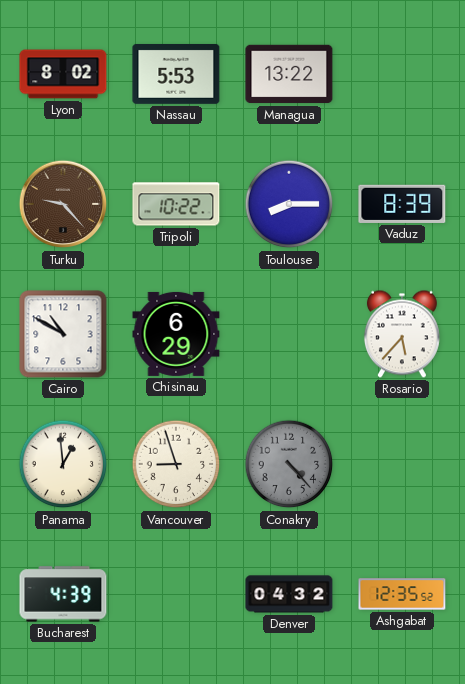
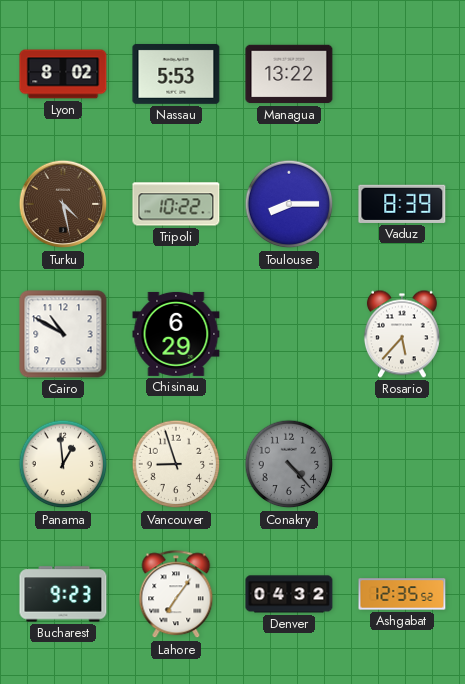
Turku: 9:23 -> 4:28
Bucharest: 4:39 -> 9:23
Lahore: none -> 7:06
